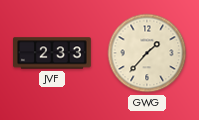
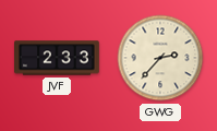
GWG: 1:37 -> 2:37
